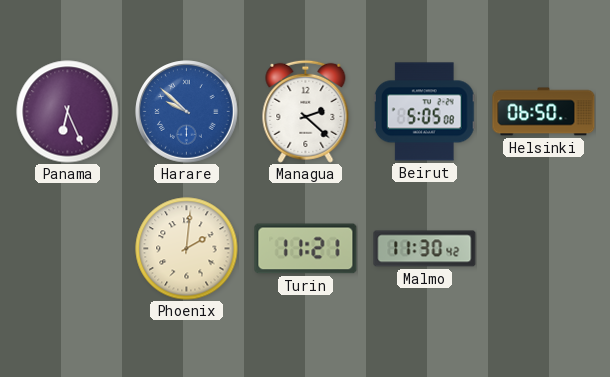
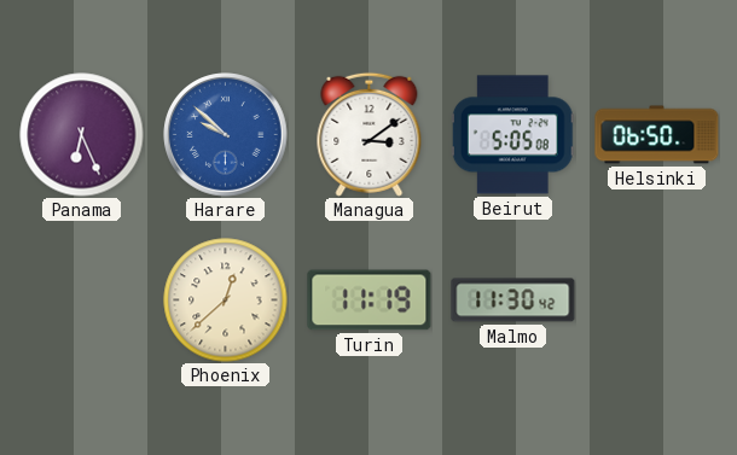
Managua: 2:22 -> 3:09
Phoenix: 2:01 -> 12:38
Turin: 11:21 -> 11:19
